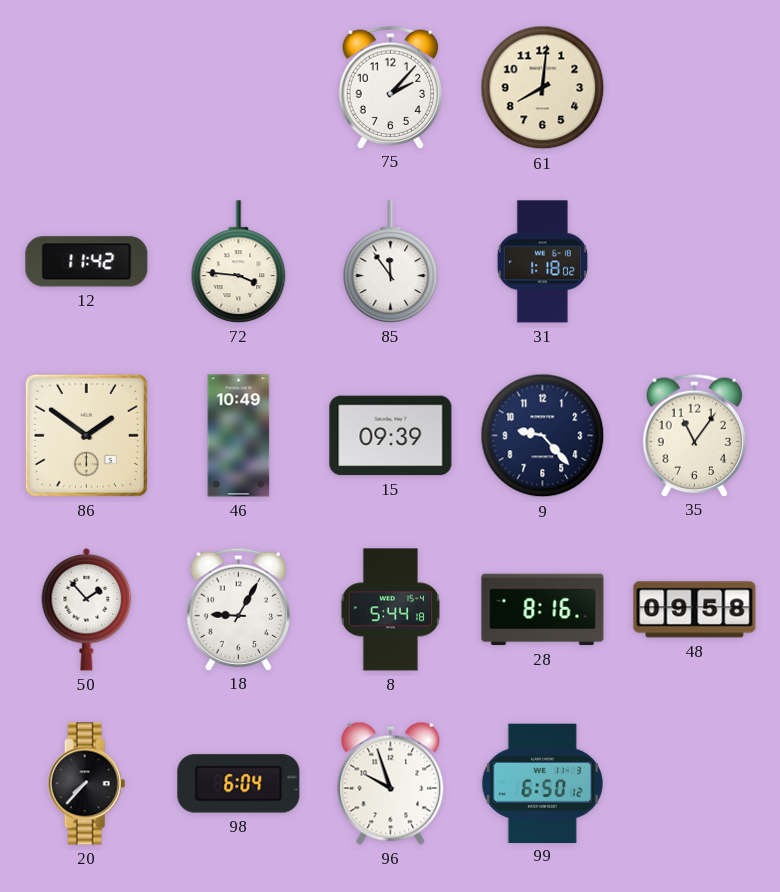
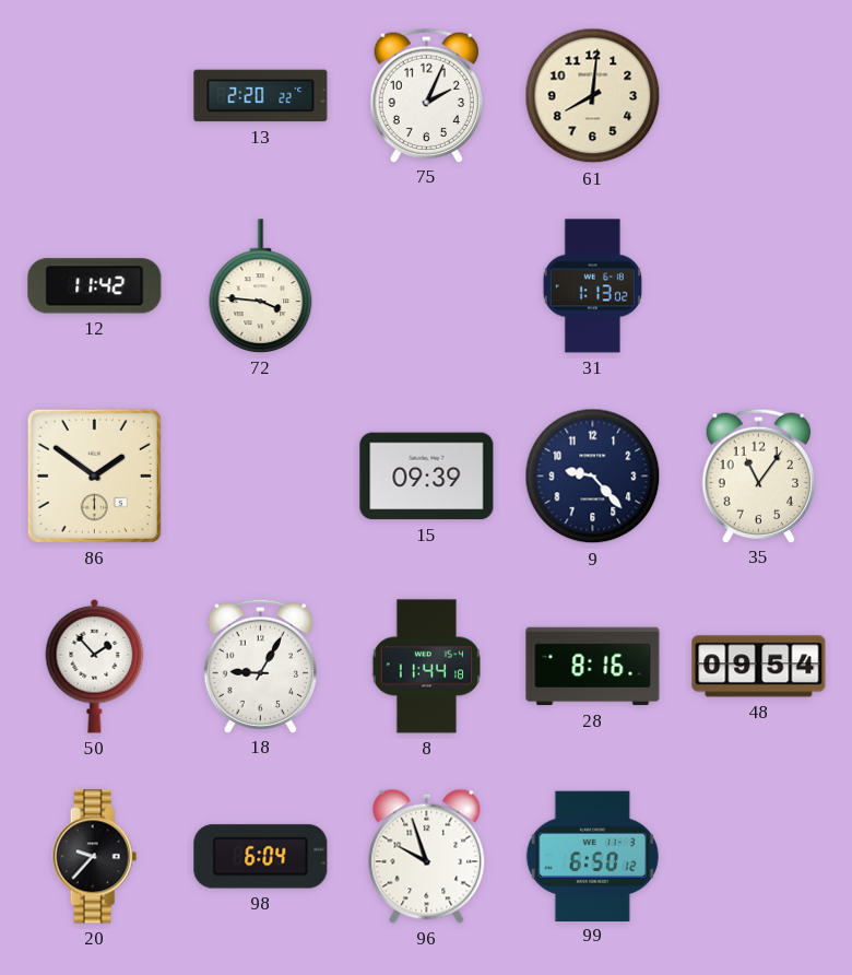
13: none -> 2:20
75: 2:07 -> 2:04
85: 11:54 -> none
31: 1:18 -> 1:13
46: 10:49 -> none
8: 5:44 -> 11:44
48: 09:58 -> 09:54
20: 7:37 -> 9:37
